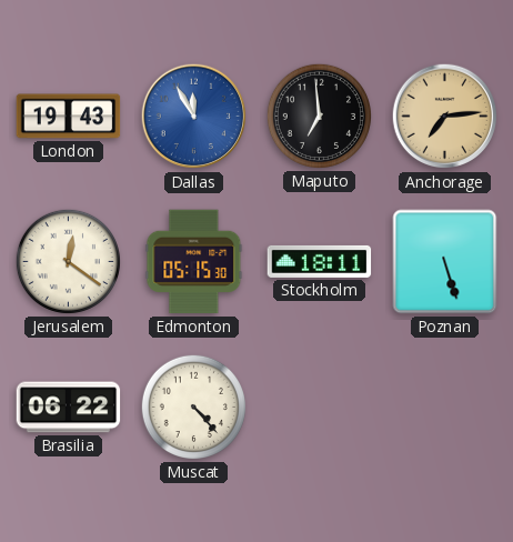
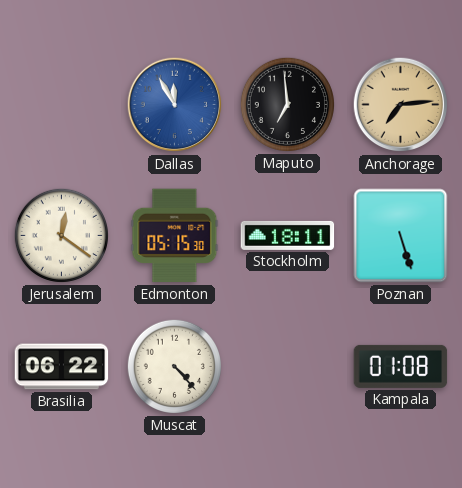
London: 19:43 -> none
Kampala: none -> 01:08
